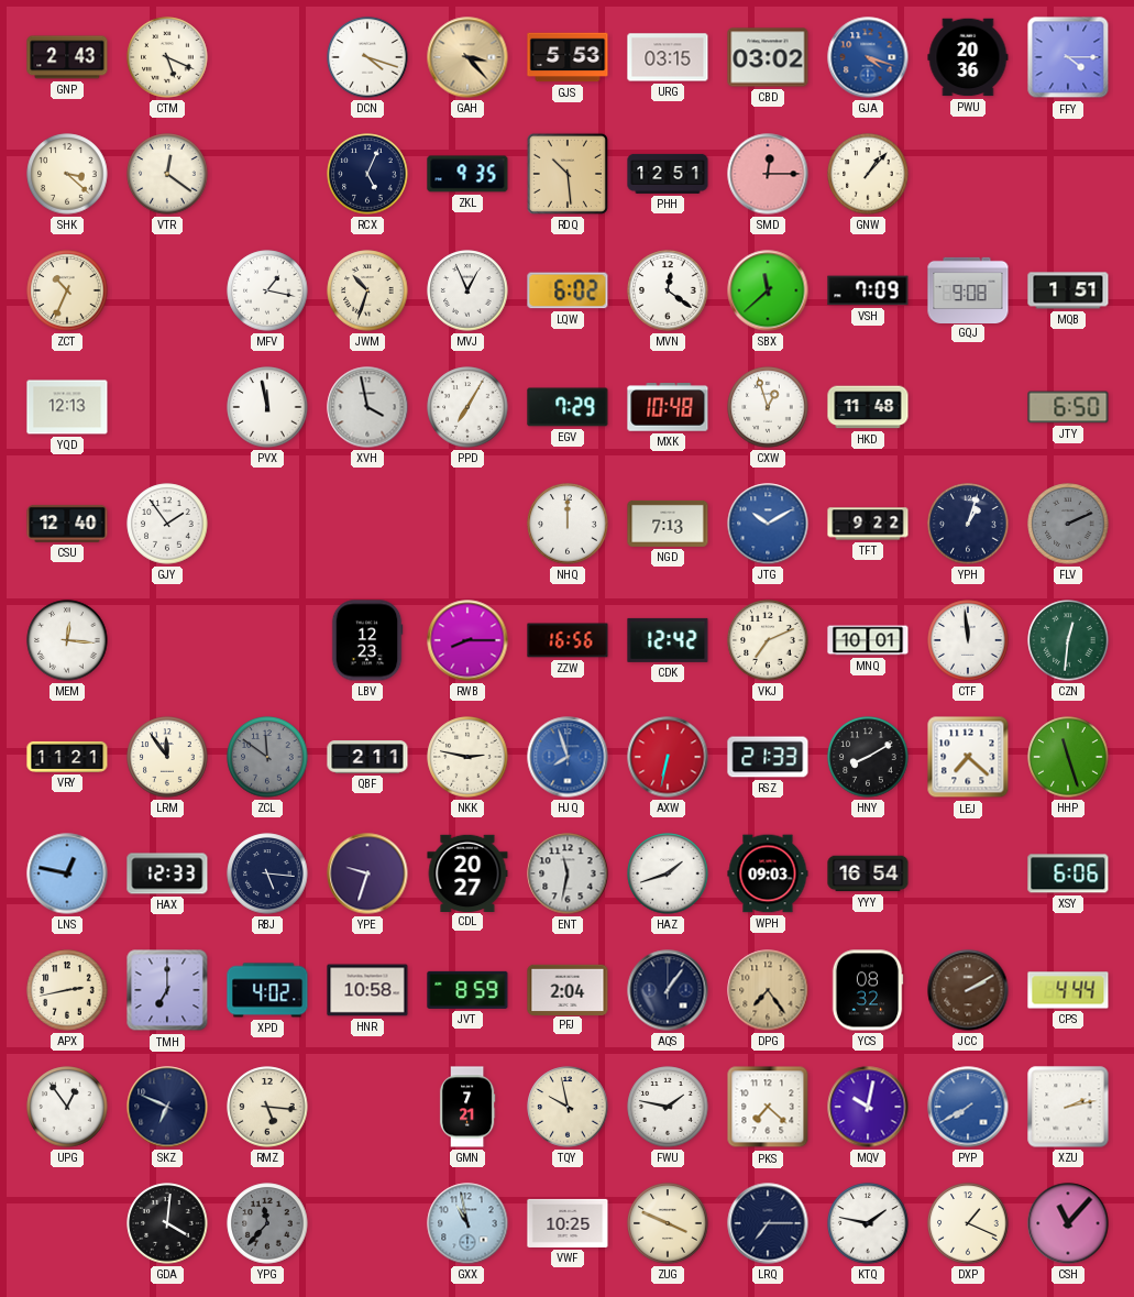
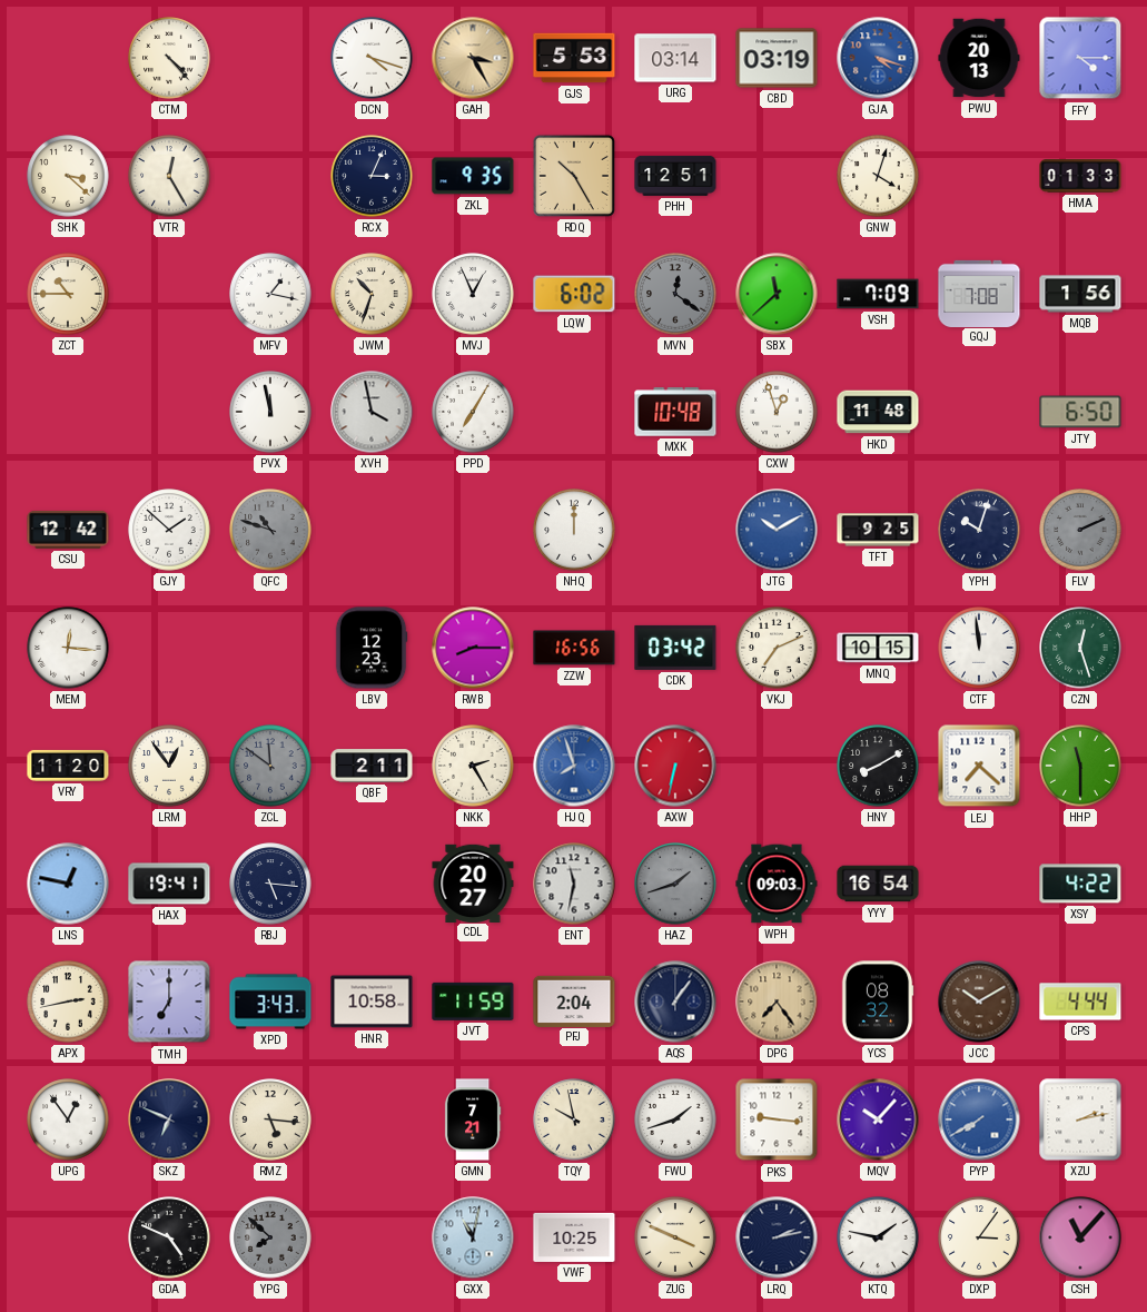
GNP: 2:43 -> none
CTM: 5:19 -> 4:23
GAH: 3:23 -> 3:25
URG: 03:15 -> 03:14
CBD: 03:02 -> 03:19
PWU: 20:36 -> 20:13
VTR: 12:21 -> 12:25
RCX: 5:04 -> 3:04
RDQ: 10:29 -> 10:25
SMD: 12:15 -> none
GNW: 1:07 -> 4:03
HMA: none -> 01:33
ZCT: 10:34 -> 10:45
MVN dial: white -> grey
GQJ: 9:08 -> 7:08
MQB: 1:51 -> 1:56
YQD: 12:13 -> none
EGV: 7:29 -> none
CSU: 12:40 -> 12:42
GJY: 1:54 -> 1:52
QFC: none -> 10:48
NGD: 7:13 -> none
TFT: 9:22 -> 9:25
YPH: 1:03 -> 10:03
CDK: 12:42 -> 03:42
MNQ: 10:01 -> 10:15
CZN: 12:31 -> 12:27
VRY: 11:21 -> 11:20
LRM: 11:54 -> 12:54
NKK: 2:47 -> 2:25
RSZ: 21:33 -> none
HHP: 11:27 -> 11:30
HAX: 12:33 -> 19:41
YPE: 9:33 -> none
HAZ dial: white -> grey
XSY: 6:06 -> 4:22
XPD: 4:02 -> 3:43
JVT: 8:59 -> 11:59
JCC: 2:10 -> 10:10
FWU: 1:47 -> 1:42
PKS: 7:22 -> 9:16
MQV: 10:02 -> 10:07
GDA: 4:01 -> 4:49
YPG: 11:37 -> 7:52
GXX: 10:58 -> 11:02
LRQ: 7:15 -> 2:13
DXP: 1:19 -> 3:06
